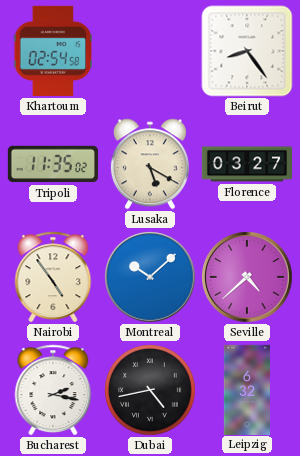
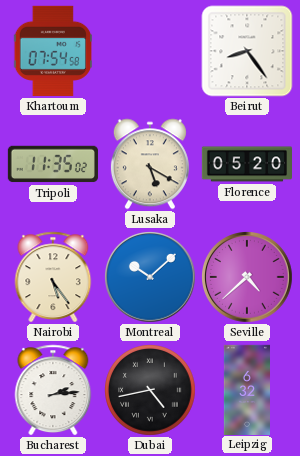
Khartoum: 02:54 -> 07:54
Florence: 03:27 -> 05:20
Nairobi: 4:54 -> 5:24
Bucharest: 2:17 -> 2:14
